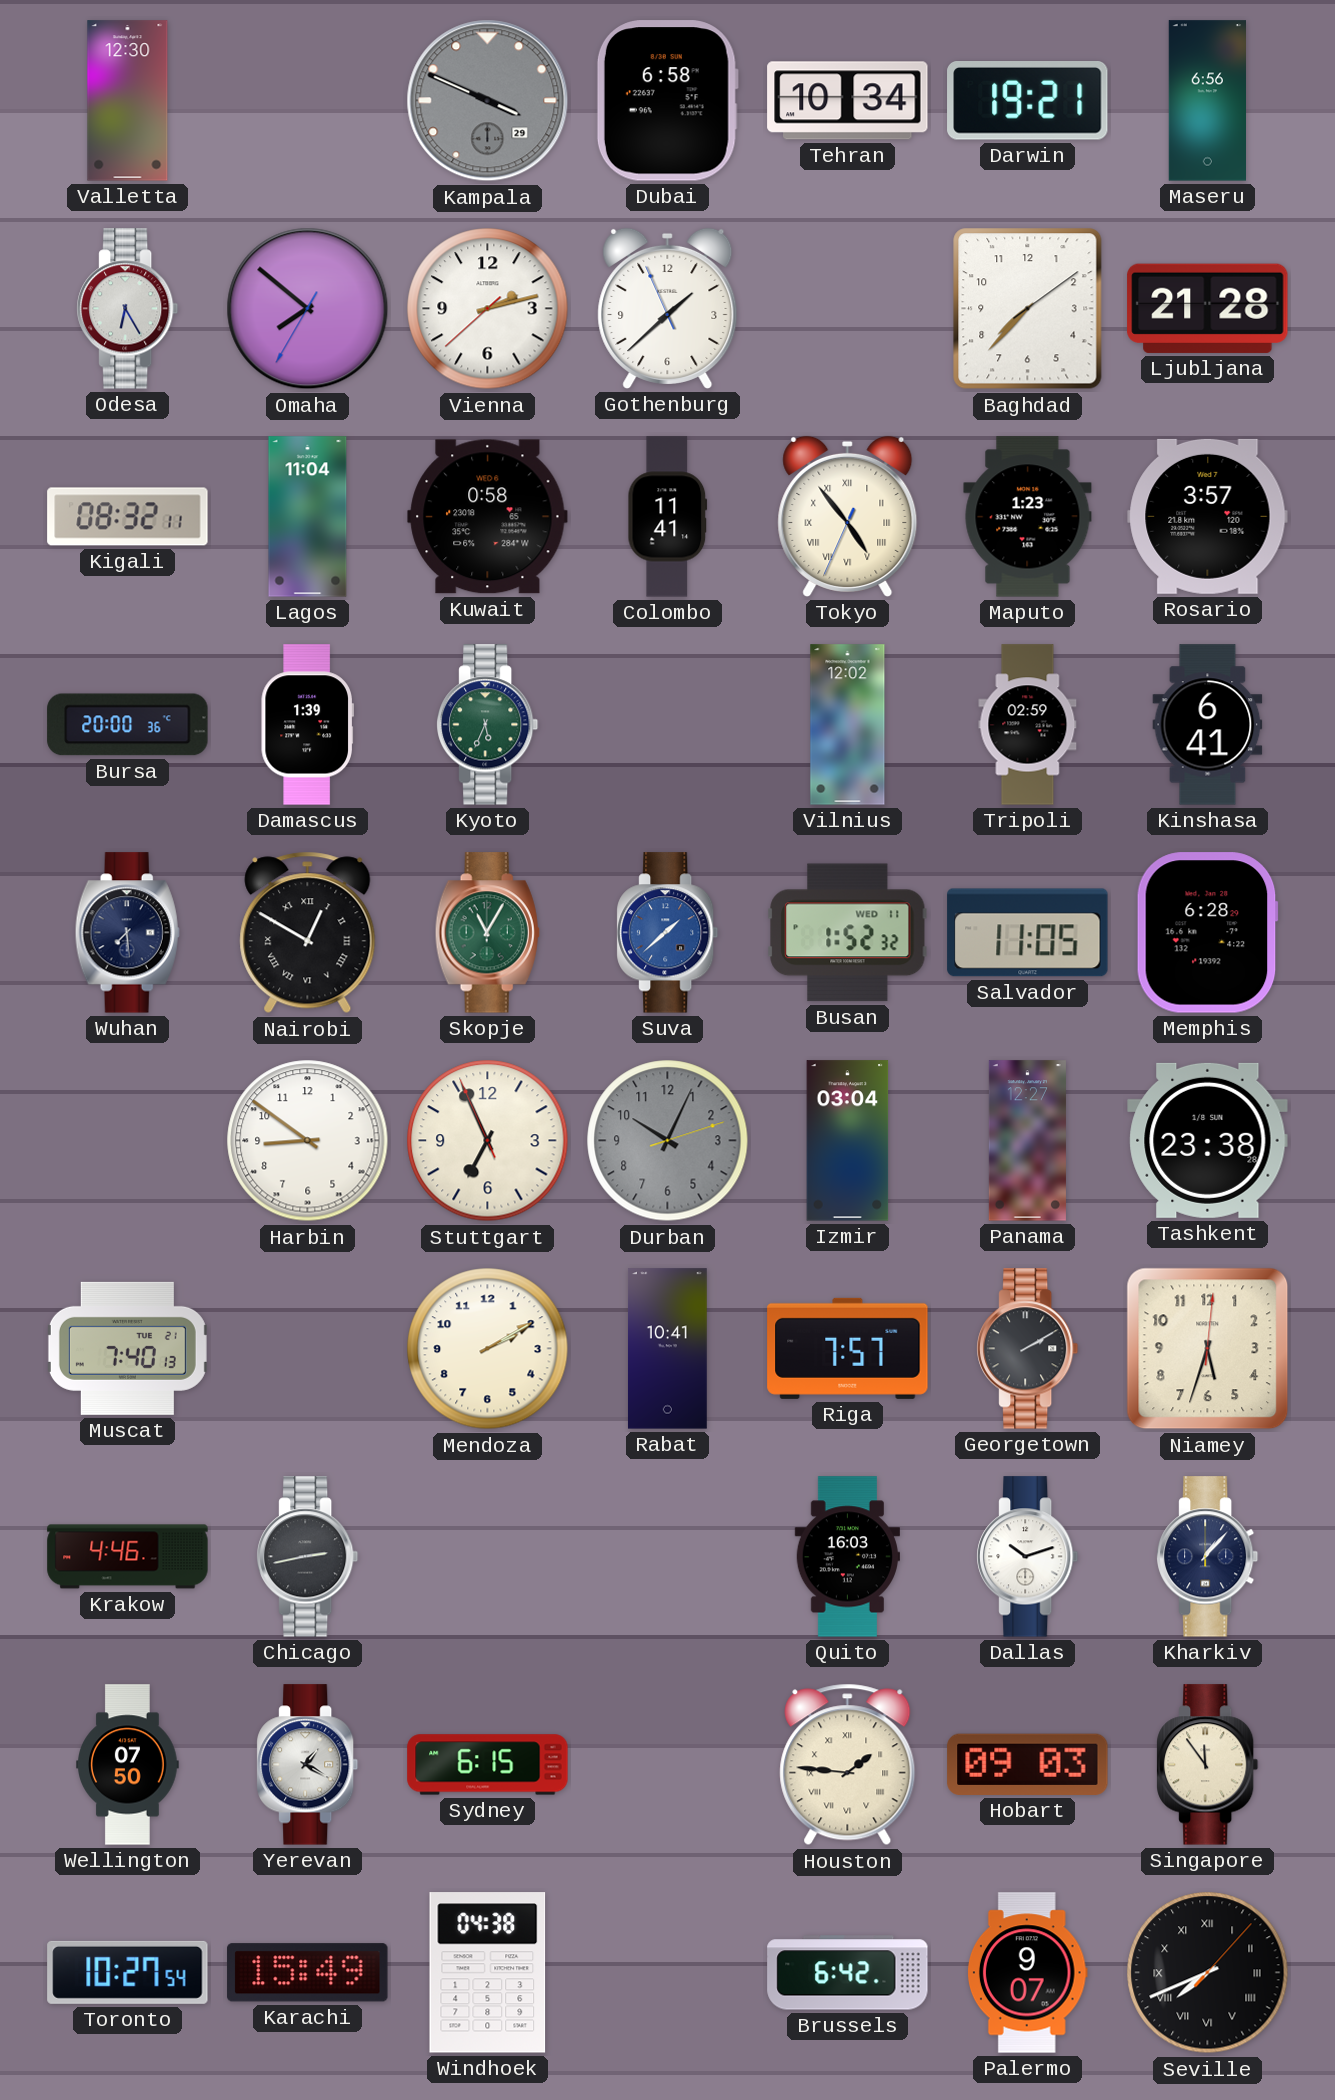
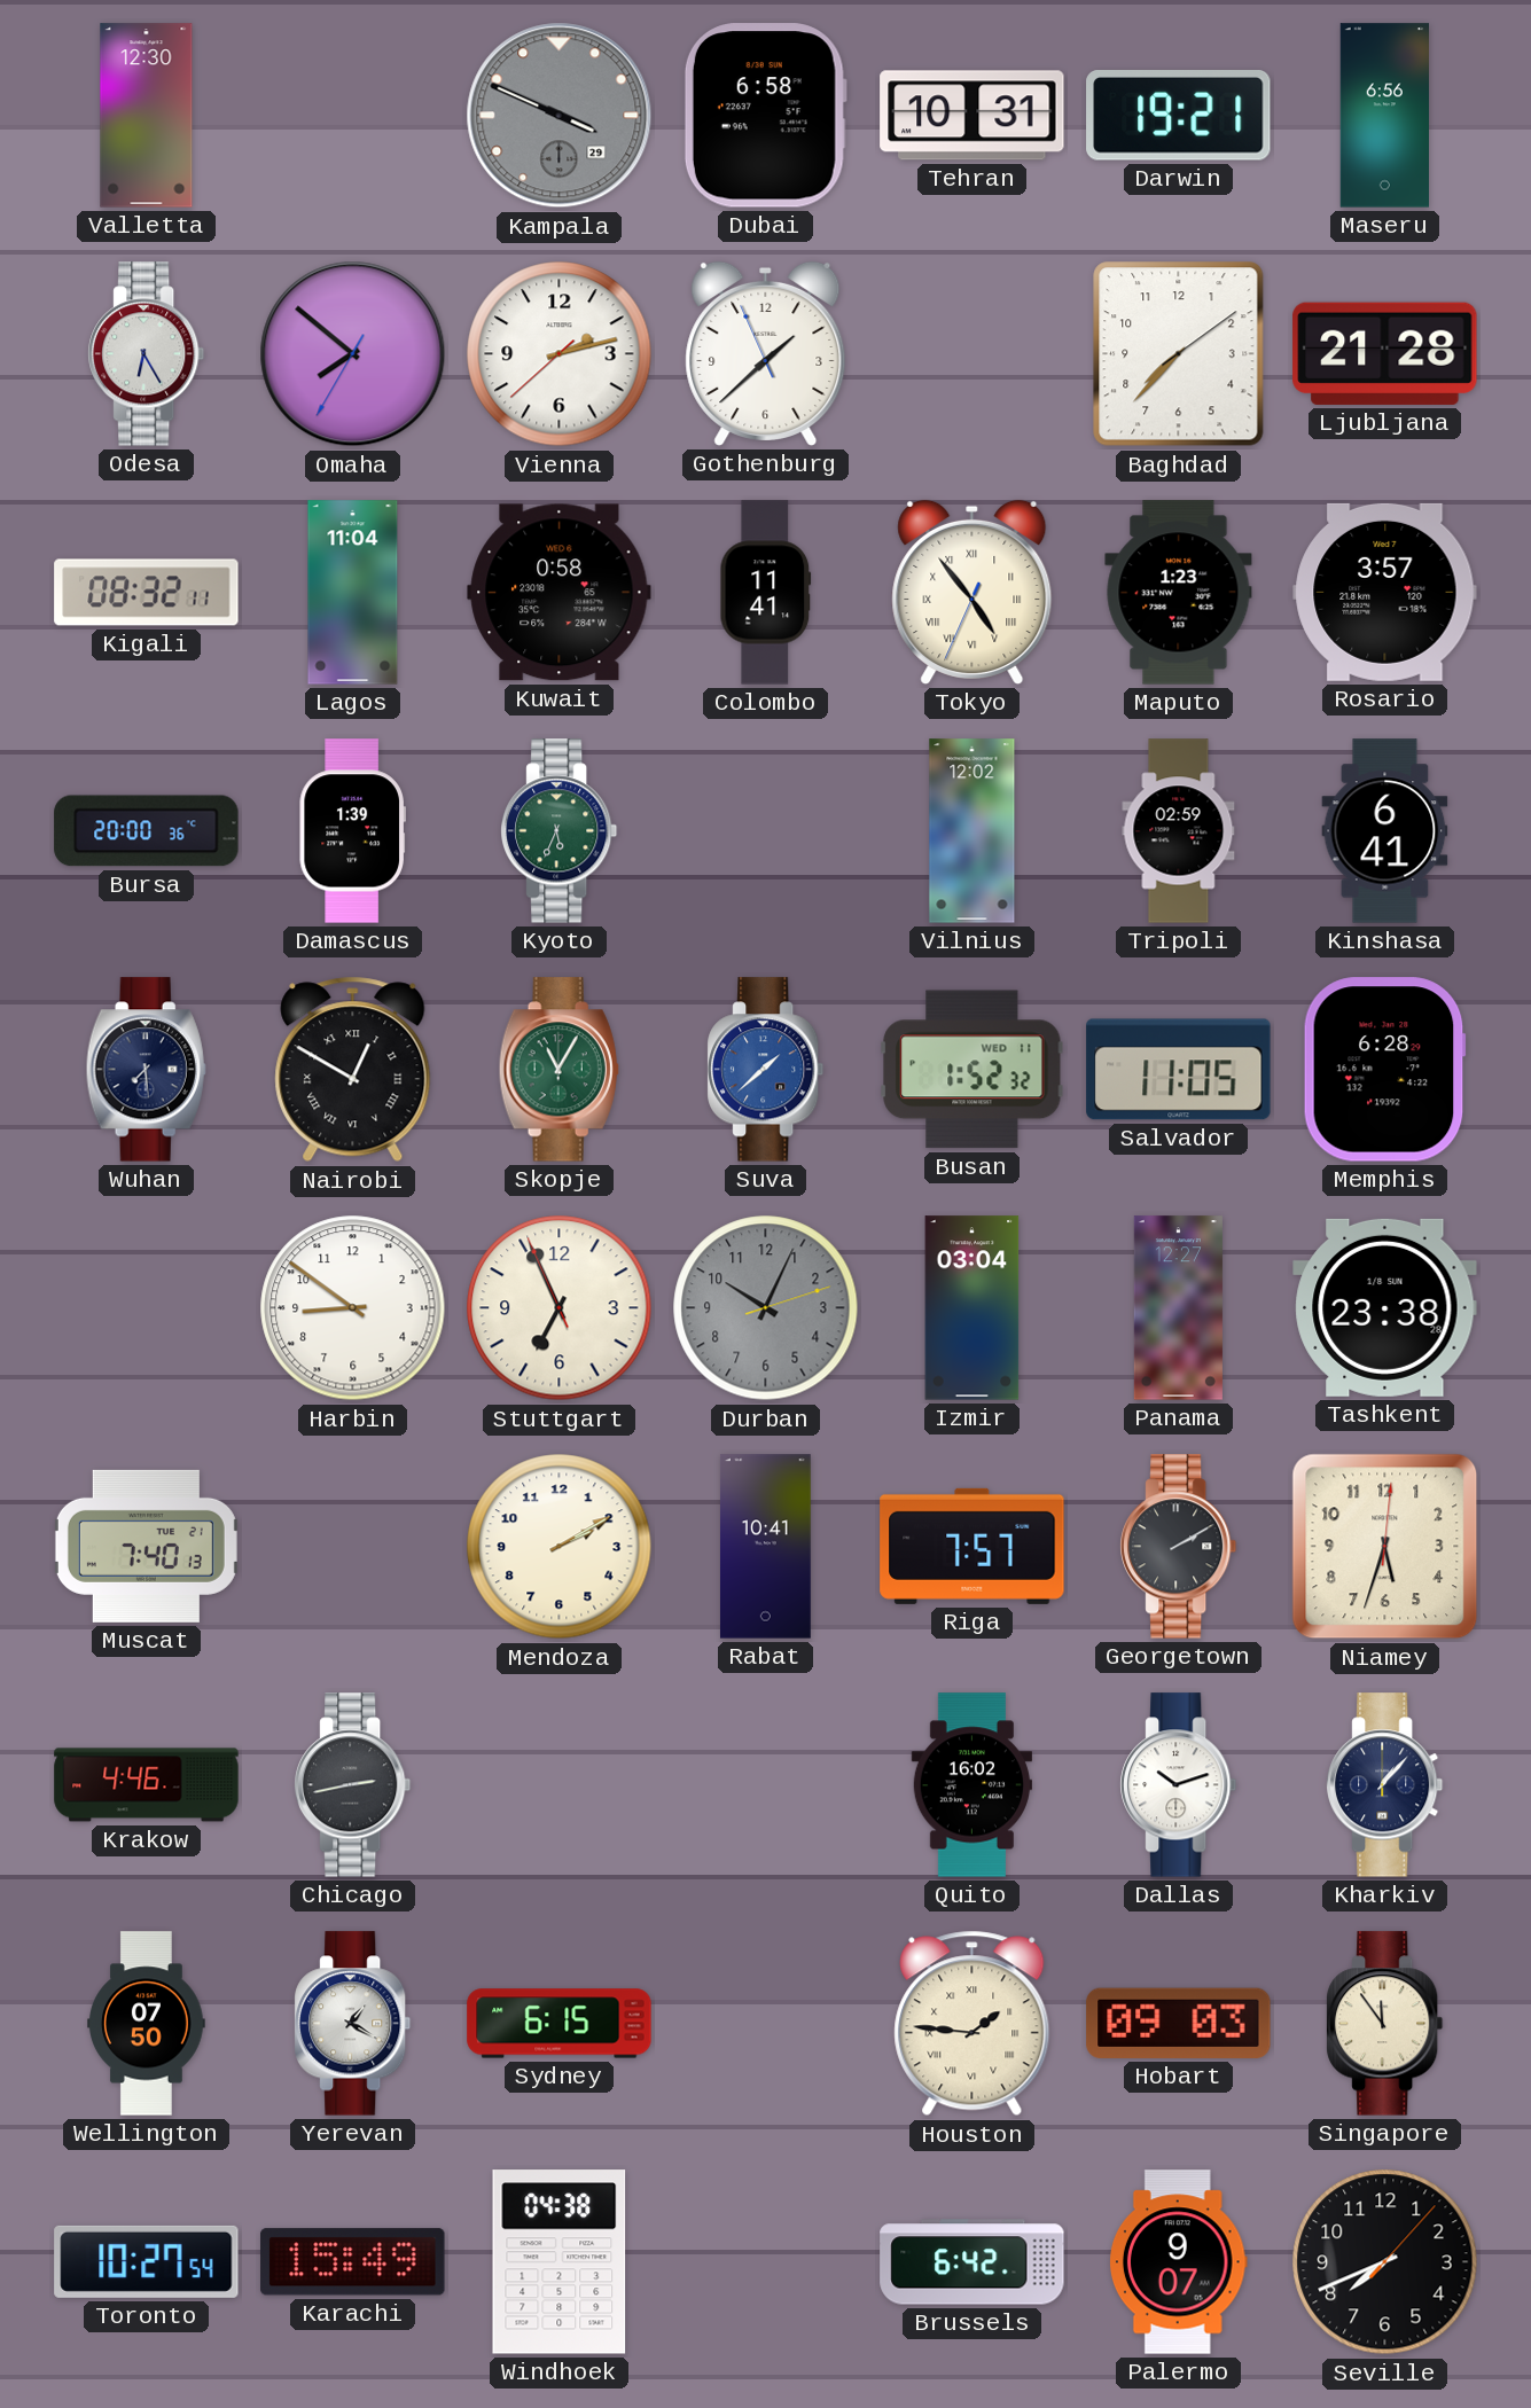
Tehran: 10:34 -> 10:31
Quito: 16:03 -> 16:02
Seville numerals: Roman -> Arabic
